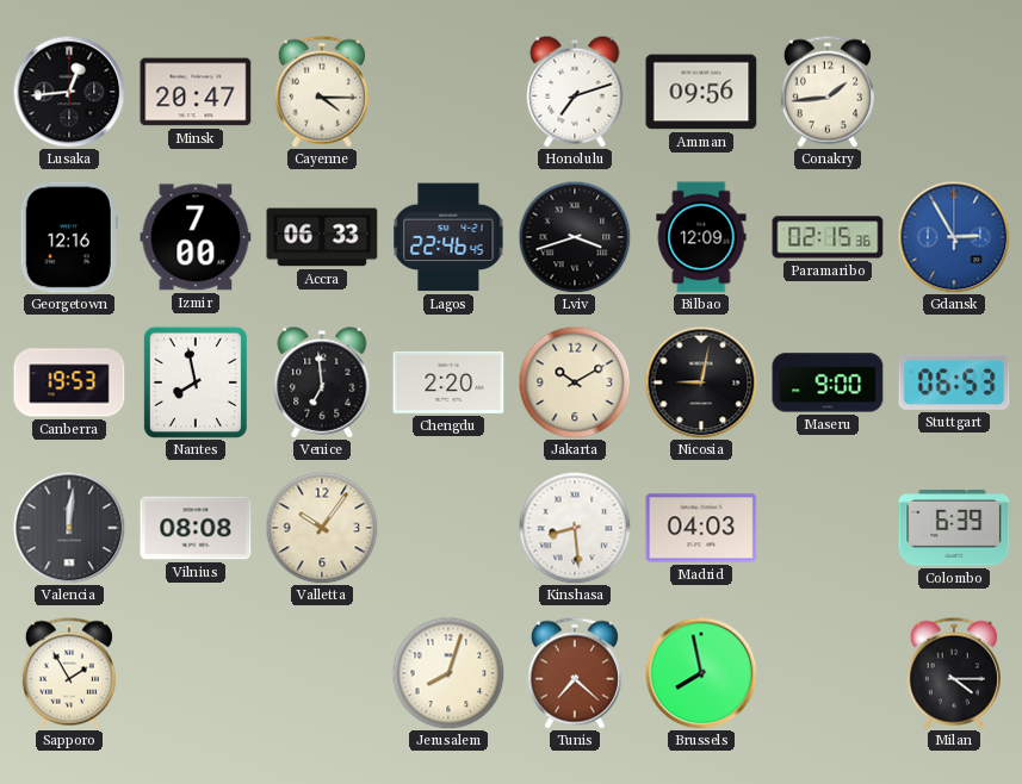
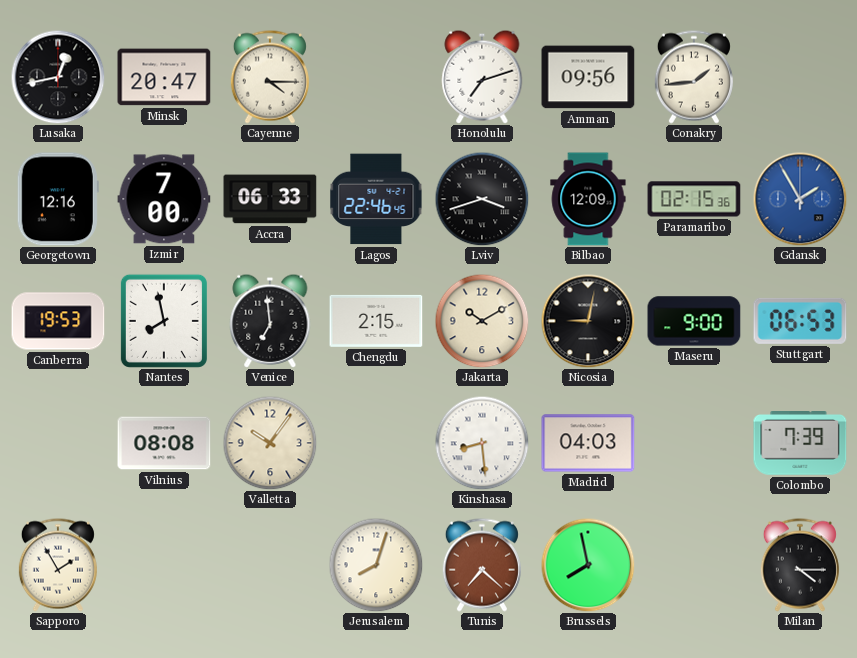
Lusaka: 12:44 -> 12:43
Gdansk: 2:55 -> 1:55
Chengdu: 2:20 -> 2:15
Valencia: 12:01 -> none
Colombo: 6:39 -> 7:39
